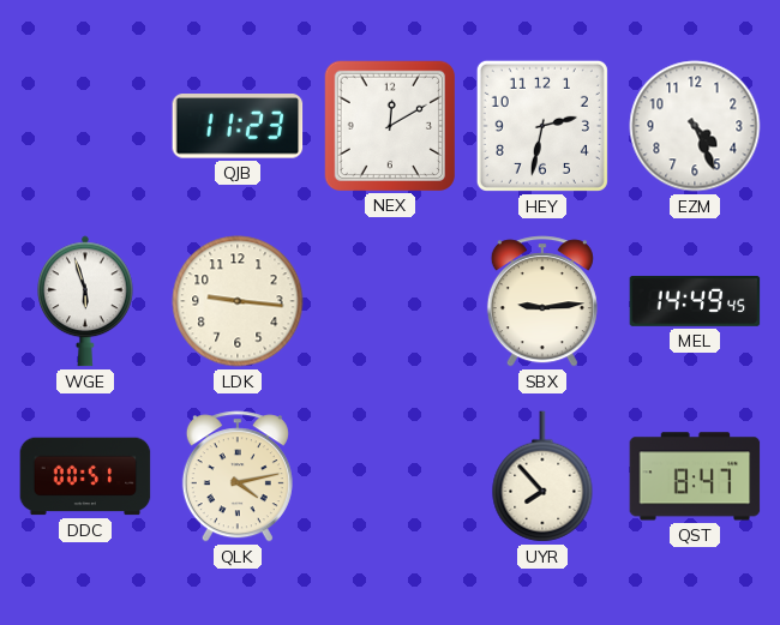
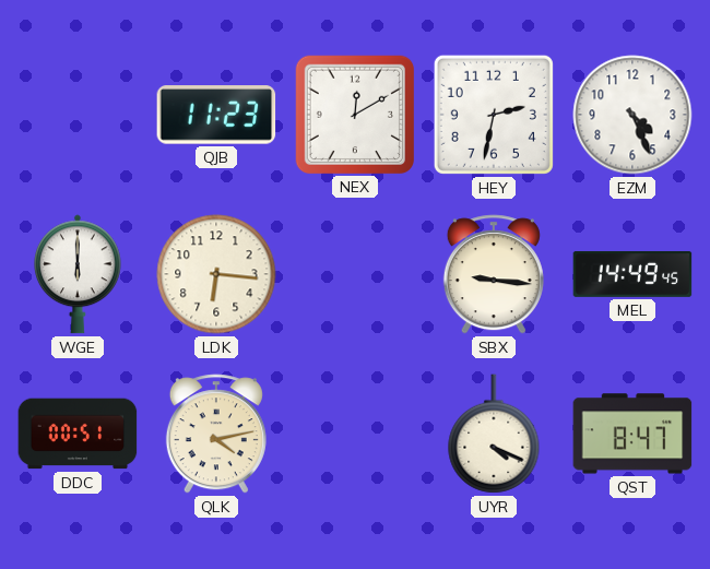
WGE: 5:57 -> 6:00
LDK: 9:16 -> 6:16
SBX: 9:14 -> 9:16
UYR: 7:53 -> 4:19
